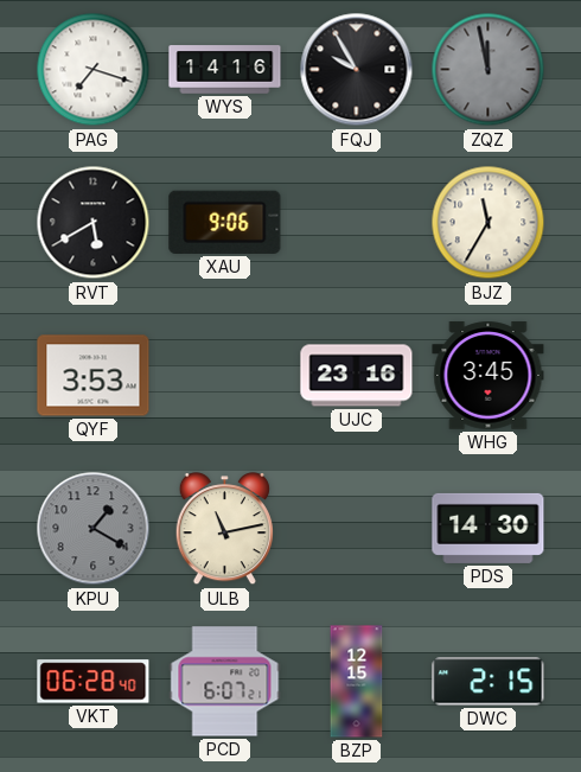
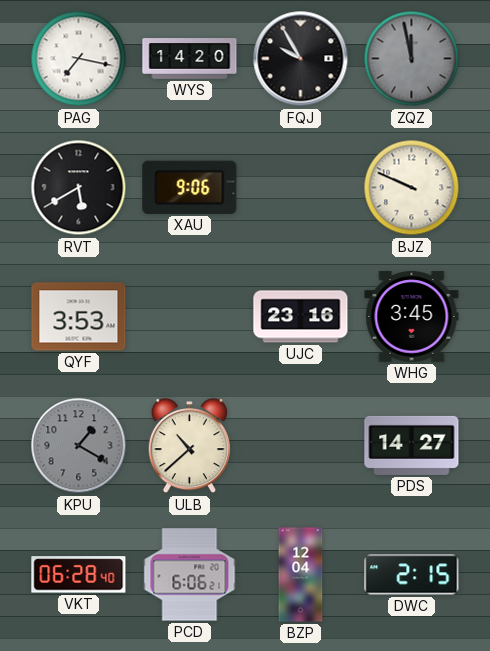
PAG: 7:18 -> 7:17
WYS: 14:16 -> 14:20
BJZ: 11:35 -> 9:49
ULB: 11:13 -> 10:38
PDS: 14:30 -> 14:27
PCD: 6:07 -> 6:06
BZP: 12:15 -> 12:04
